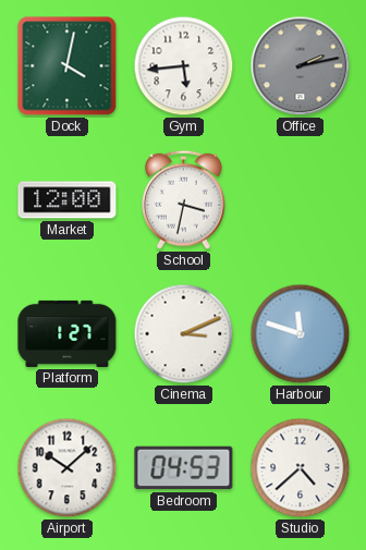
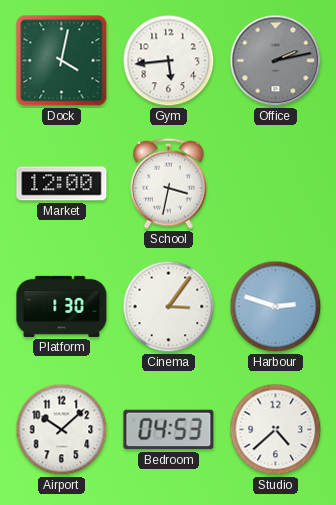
Platform: 1:27 -> 1:30
Cinema: 3:11 -> 3:06
Harbour: 11:48 -> 2:48
